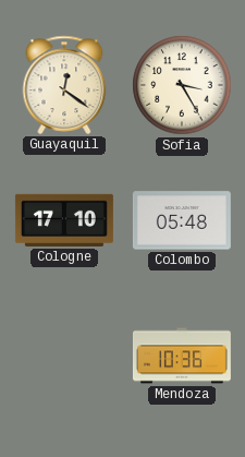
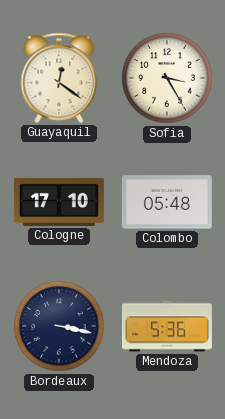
Bordeaux: none -> 3:17
Mendoza: 10:36 -> 5:36
